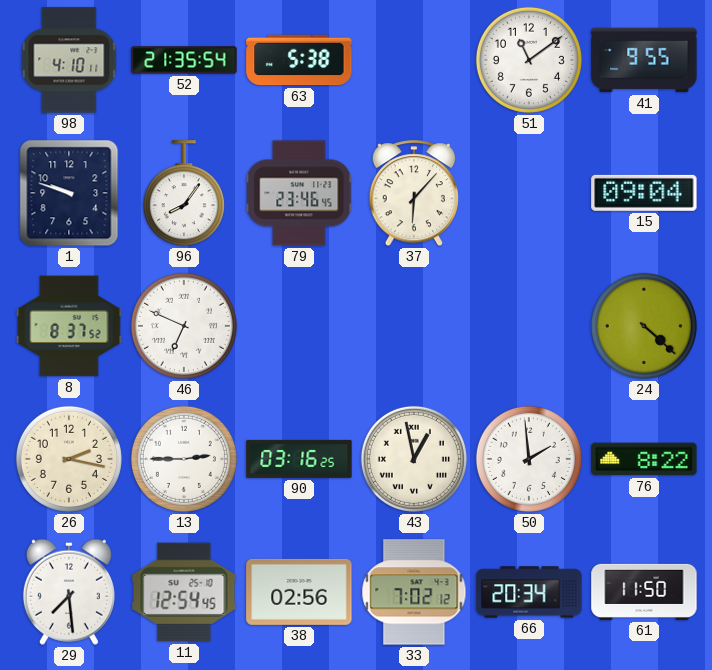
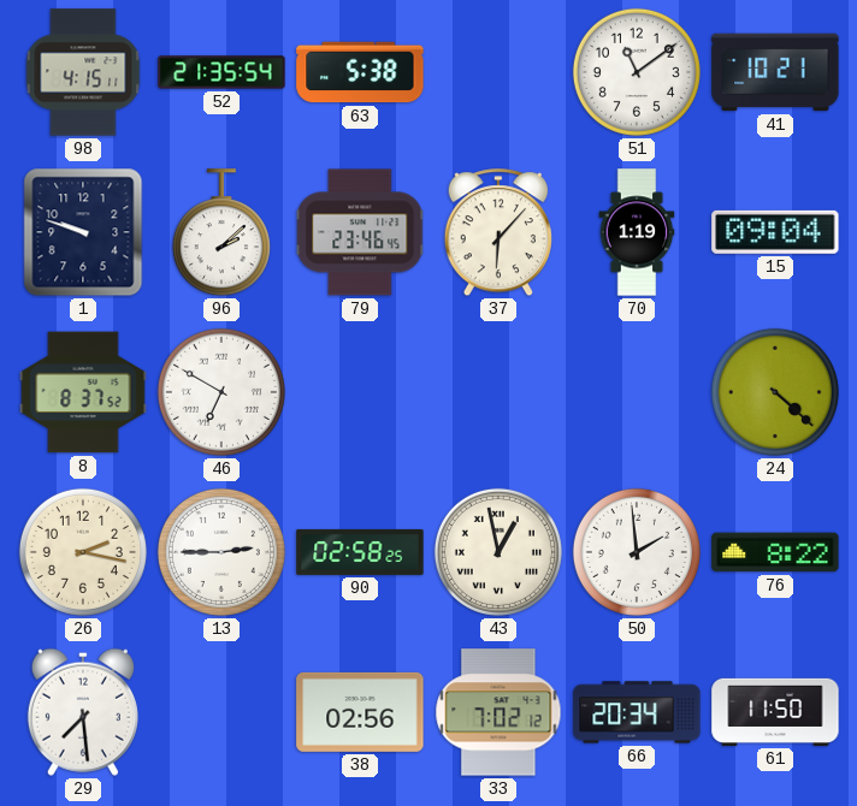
98: 4:10 -> 4:15
41: 9:55 -> 10:21
96: 8:06 -> 2:08
70: none -> 1:19
46: 6:49 -> 6:50
90: 03:16 -> 02:58
11: 12:54 -> none
